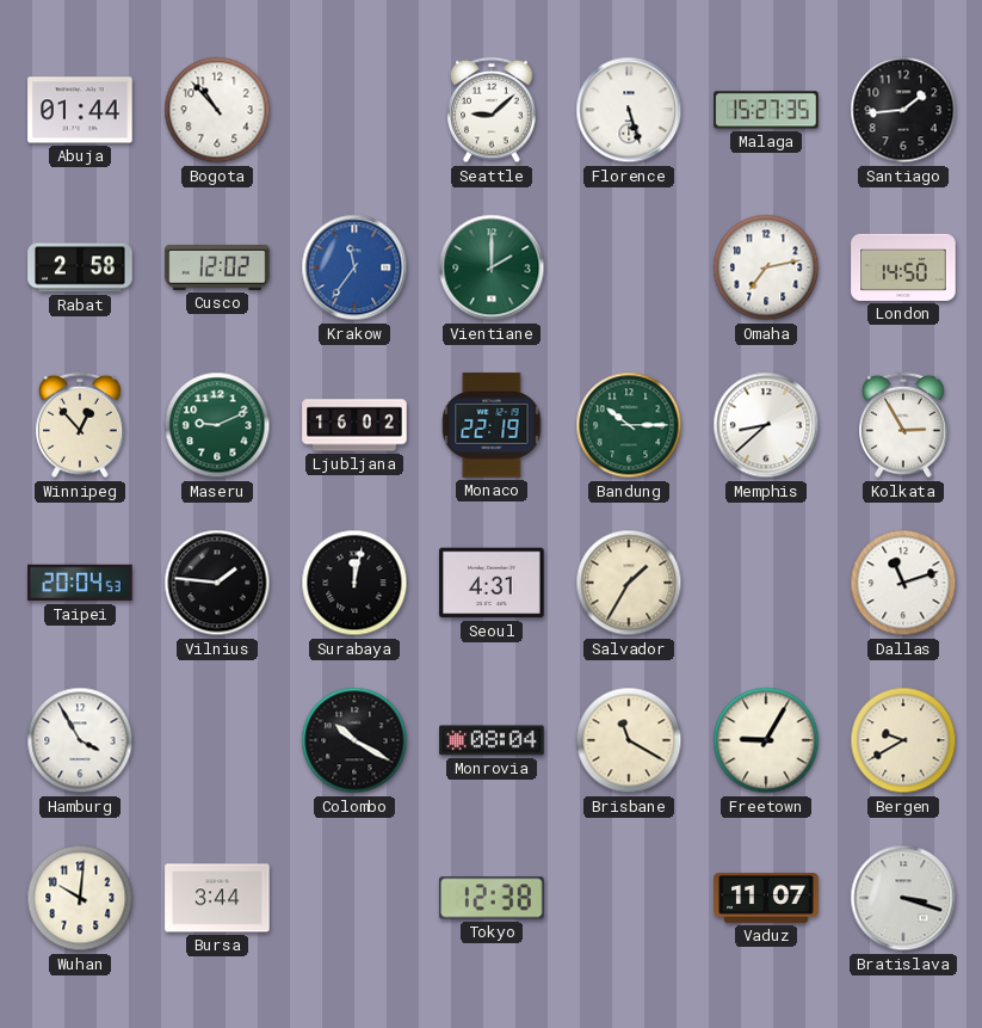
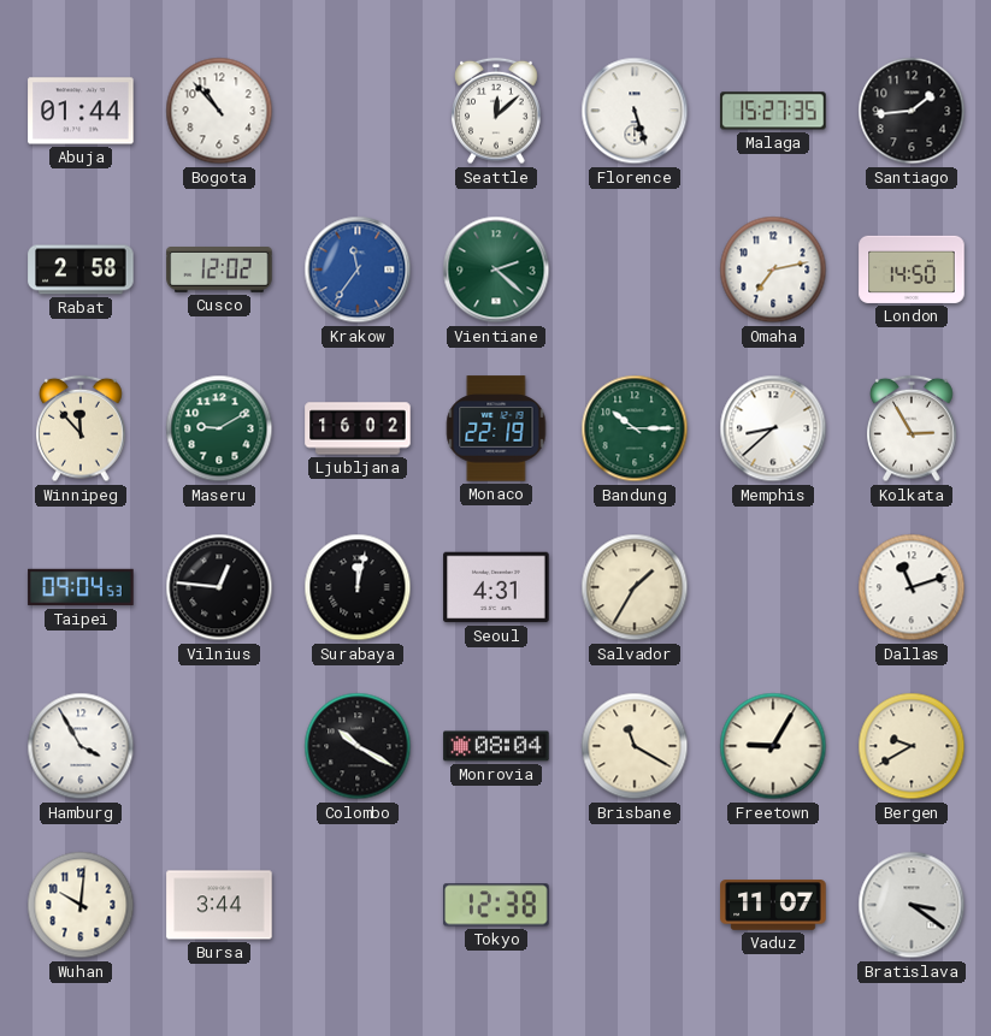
Seattle: 9:08 -> 12:08
Vientiane: 2:00 -> 2:22
Winnipeg: 12:53 -> 11:53
Maseru: 9:11 -> 9:10
Taipei: 20:04 -> 09:04
Vilnius: 1:46 -> 12:46
Bratislava: 3:18 -> 3:21
